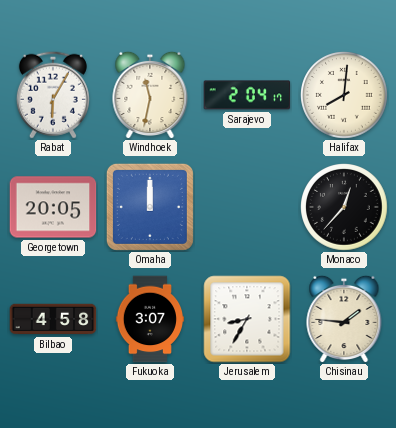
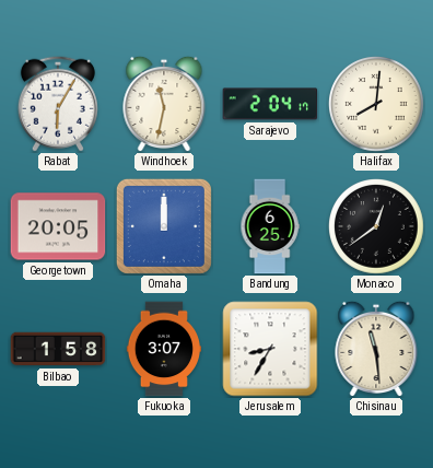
Bandung: none -> 6:25
Monaco: 12:37 -> 12:39
Bilbao: 4:58 -> 1:58
Chisinau: 1:46 -> 11:29
